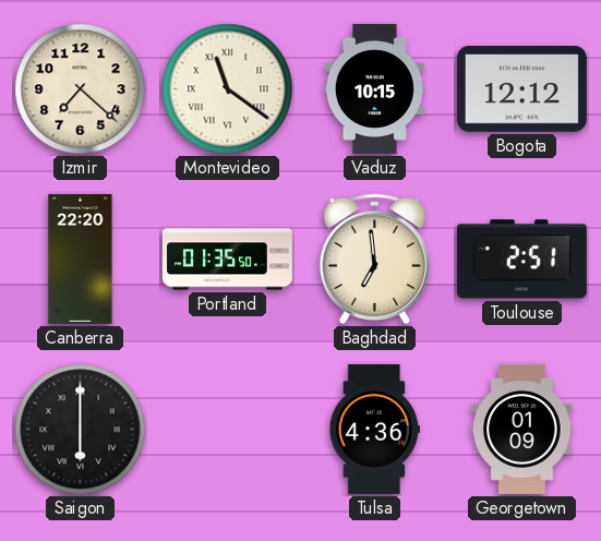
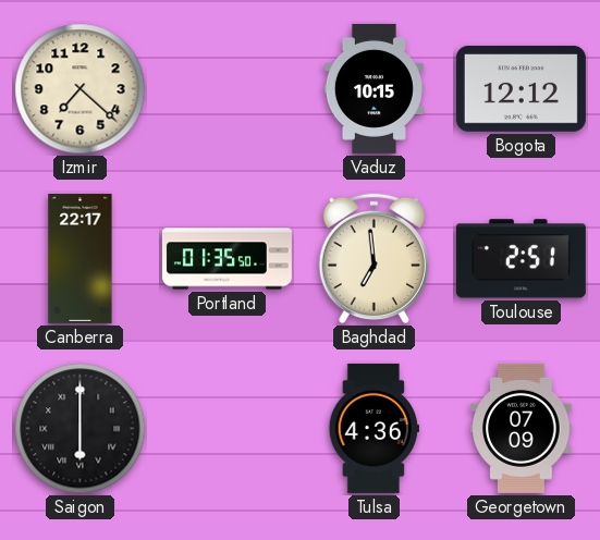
Montevideo: 11:21 -> none
Canberra: 22:20 -> 22:17
Georgetown: 01:09 -> 07:09
